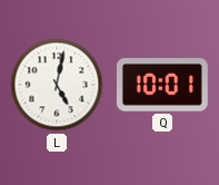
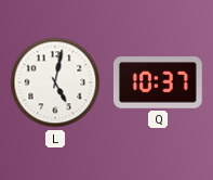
Q: 10:01 -> 10:37
